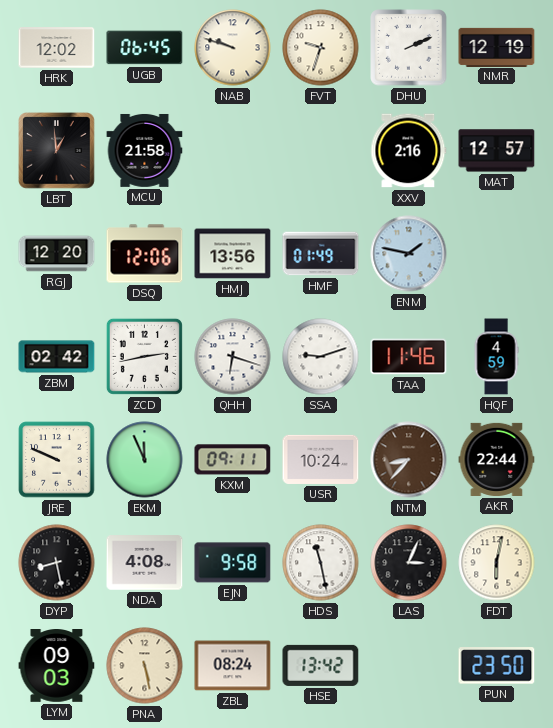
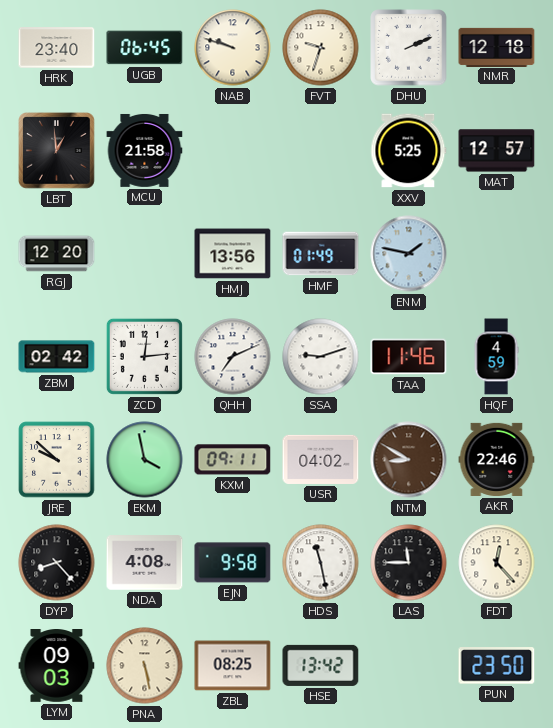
HRK: 12:02 -> 23:40
NMR: 12:19 -> 12:18
XXV: 2:16 -> 5:25
DSQ: 12:06 -> none
ZCD: 2:43 -> 12:14
QHH: 6:18 -> 7:11
JRE: 9:49 -> 9:52
EKM: 11:56 -> 3:58
USR: 10:24 -> 04:02
NTM: 8:37 -> 8:50
AKR: 22:44 -> 22:46
DYP: 8:28 -> 8:23
LAS: 3:04 -> 11:45
FDT: 6:02 -> 12:23
ZBL: 08:24 -> 08:25
